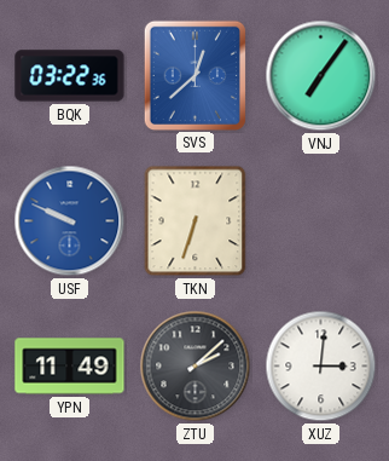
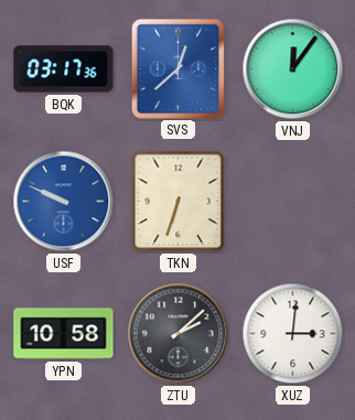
BQK: 03:22 -> 03:17
VNJ: 7:06 -> 12:06
YPN: 11:49 -> 10:58
